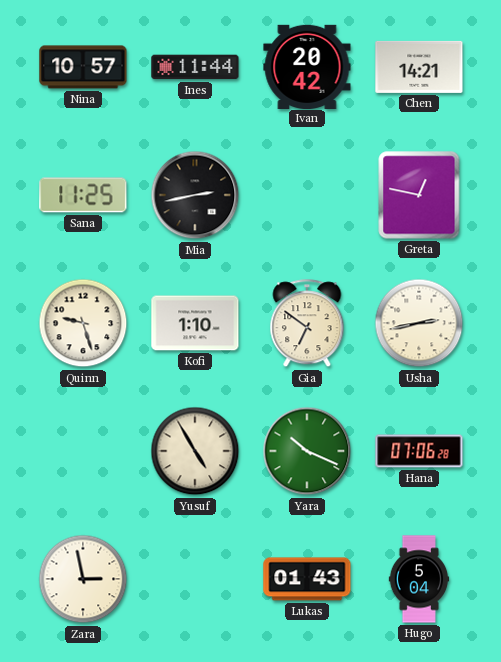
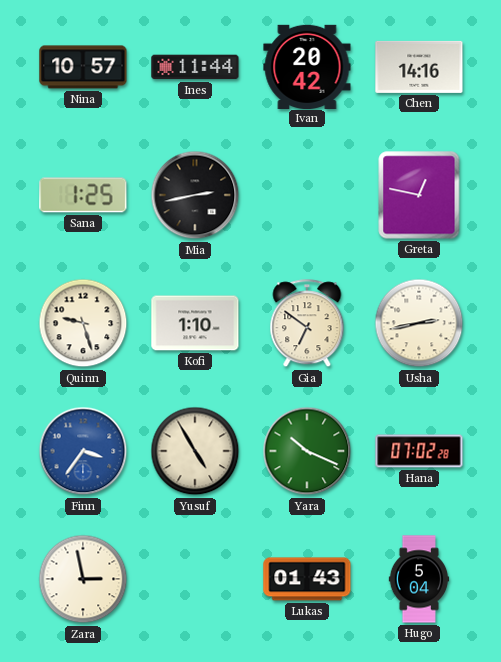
Chen: 14:21 -> 14:16
Sana: 11:25 -> 1:25
Finn: none -> 3:36
Hana: 07:06 -> 07:02
